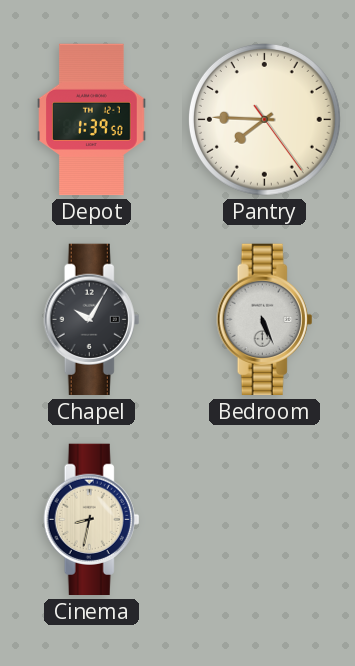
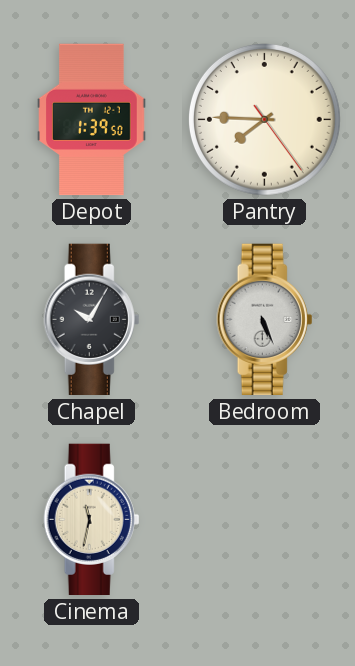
Cinema: 8:32 -> 11:32
